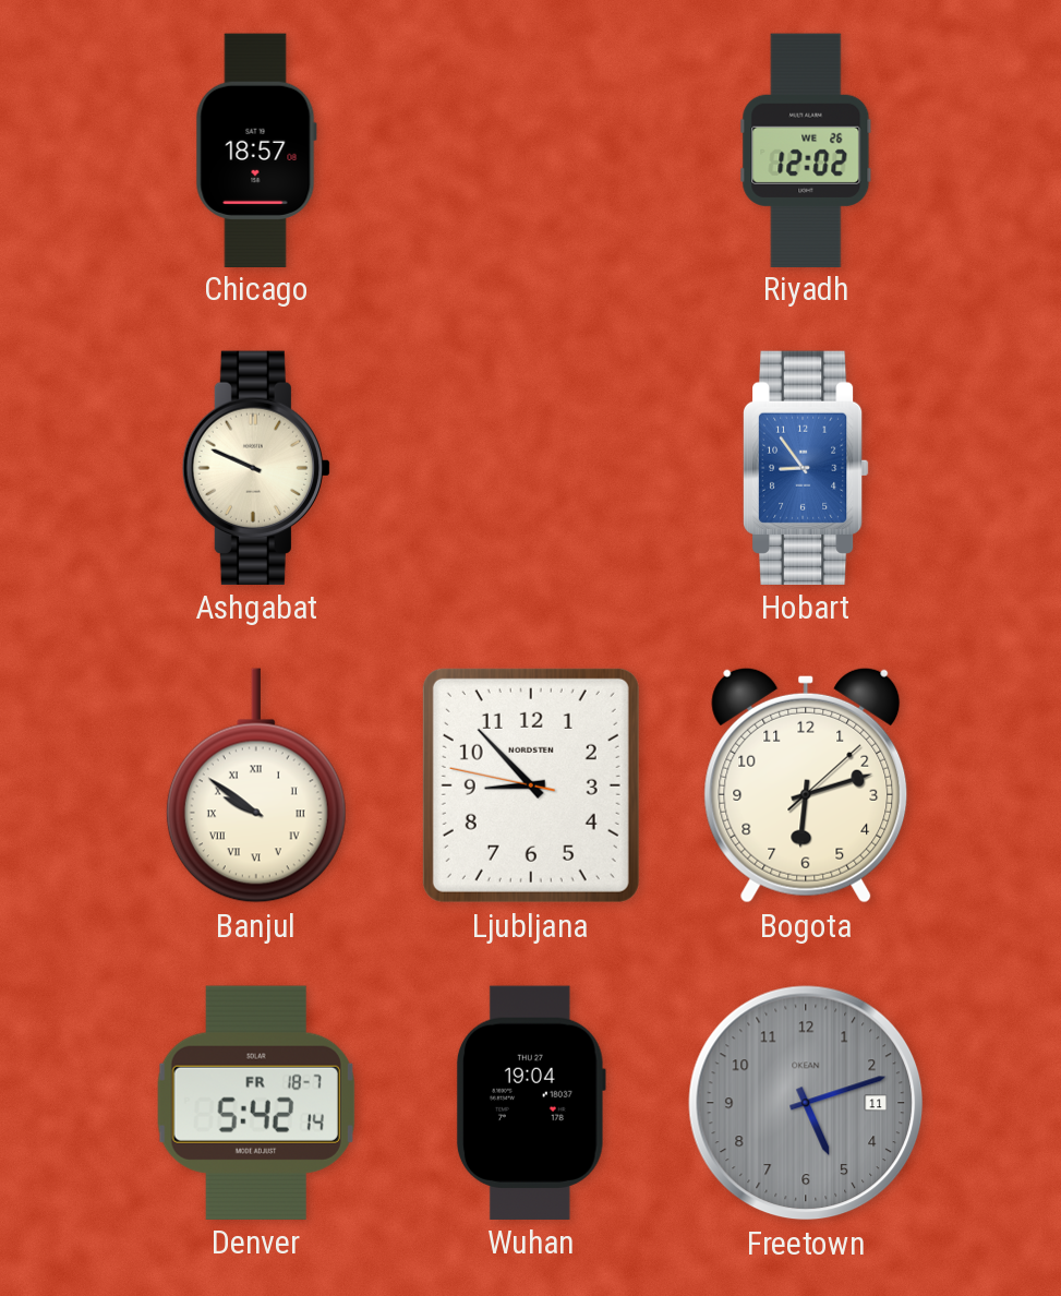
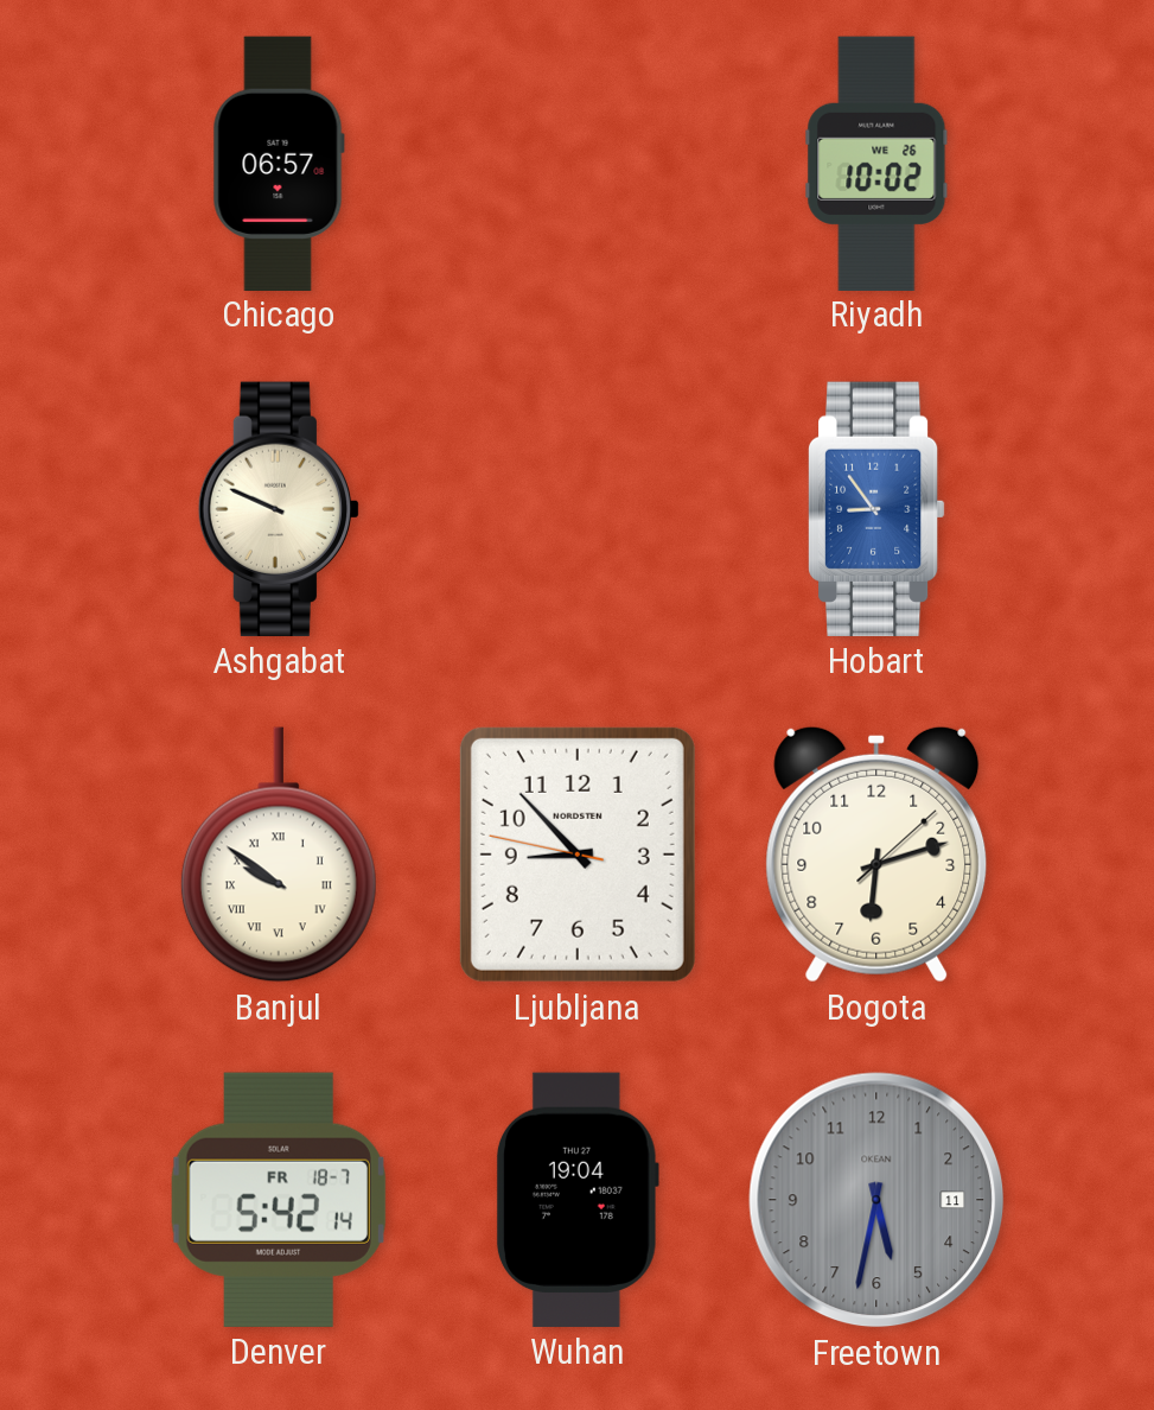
Chicago: 18:57 -> 06:57
Riyadh: 12:02 -> 10:02
Freetown: 5:12 -> 5:32
